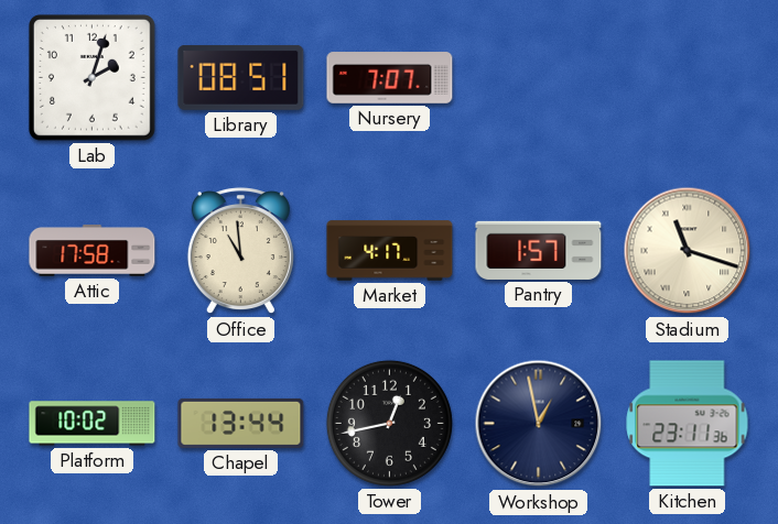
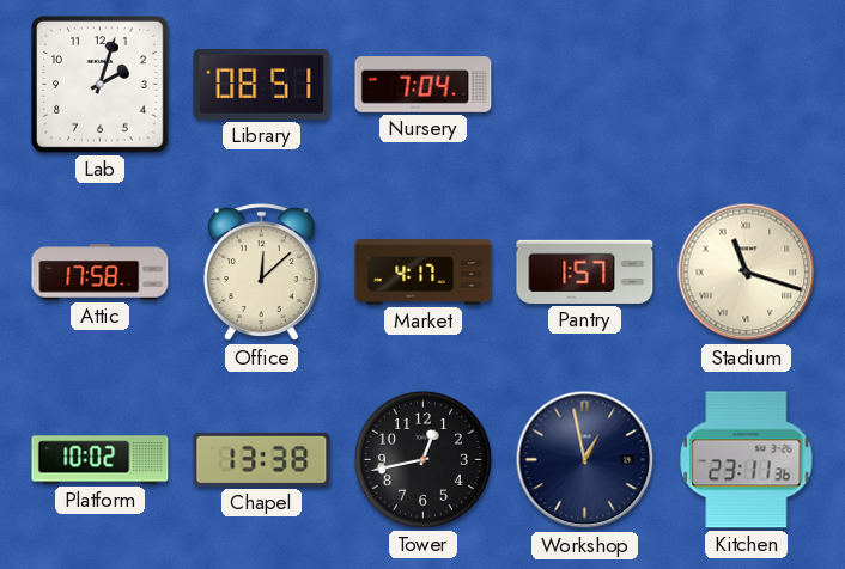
Nursery: 7:07 -> 7:04
Office: 10:59 -> 12:08
Chapel: 13:44 -> 13:38
